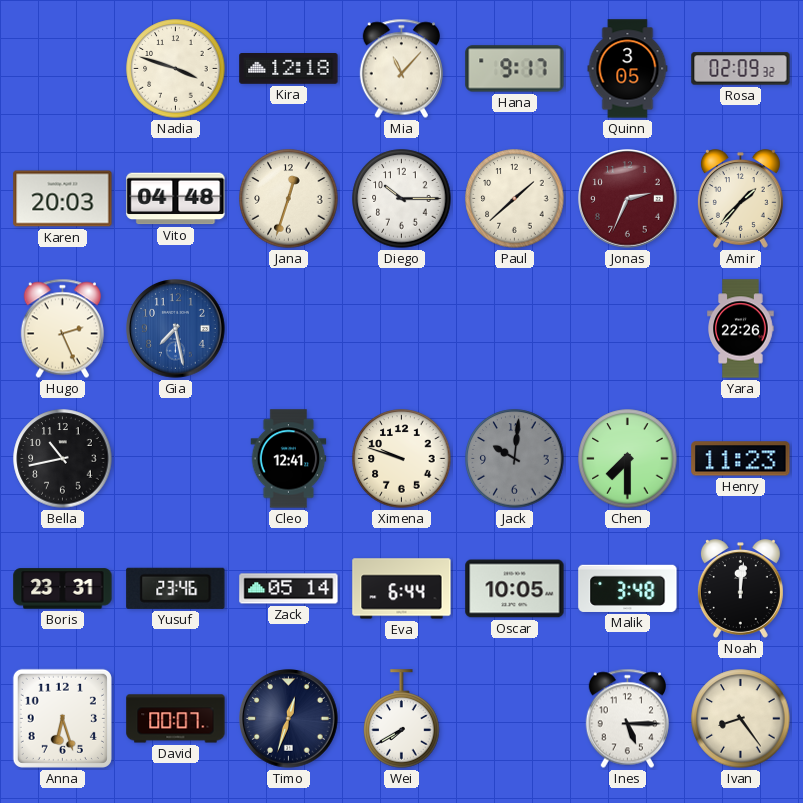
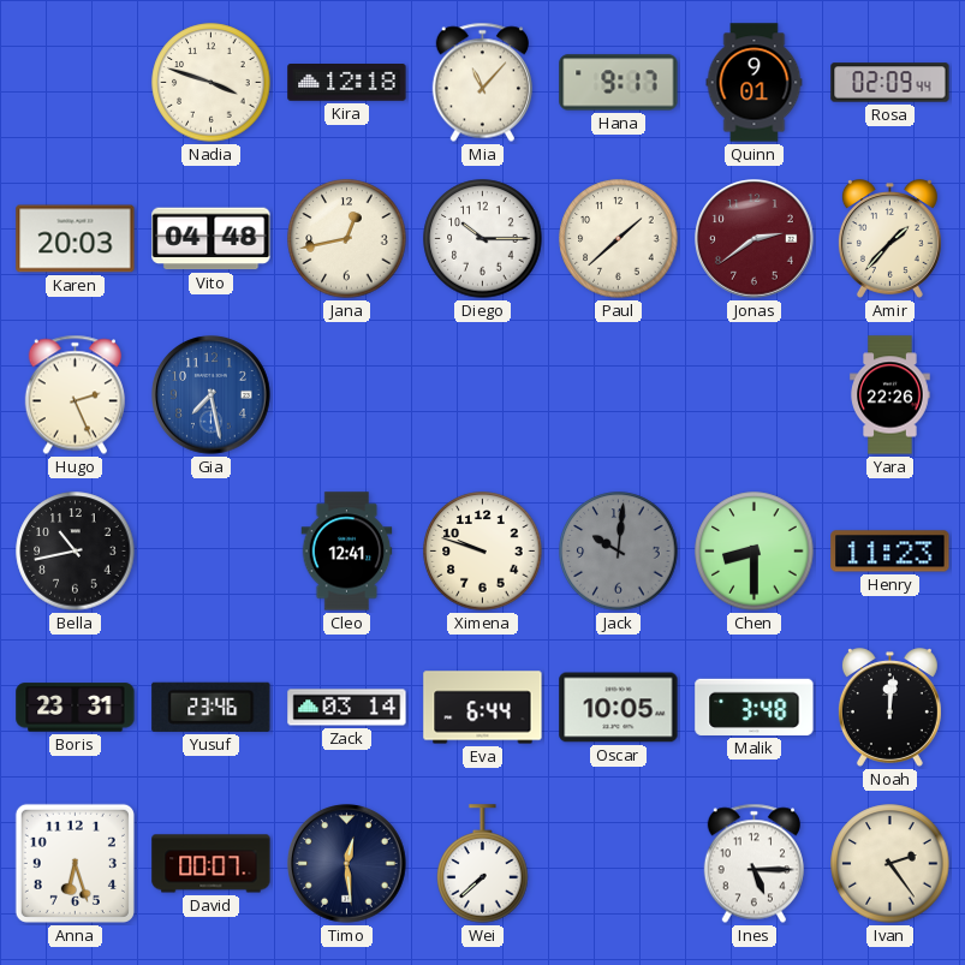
Quinn: 3:05 -> 9:01
Rosa: 02:09:32 -> 02:09:44
Jana: 12:33 -> 12:43
Jonas: 2:34 -> 2:39
Chen: 7:30 -> 8:30
Zack: 05:14 -> 03:14
Timo: 12:33 -> 12:29
Wei: 7:40 -> 7:38
Ivan: 8:24 -> 2:24
